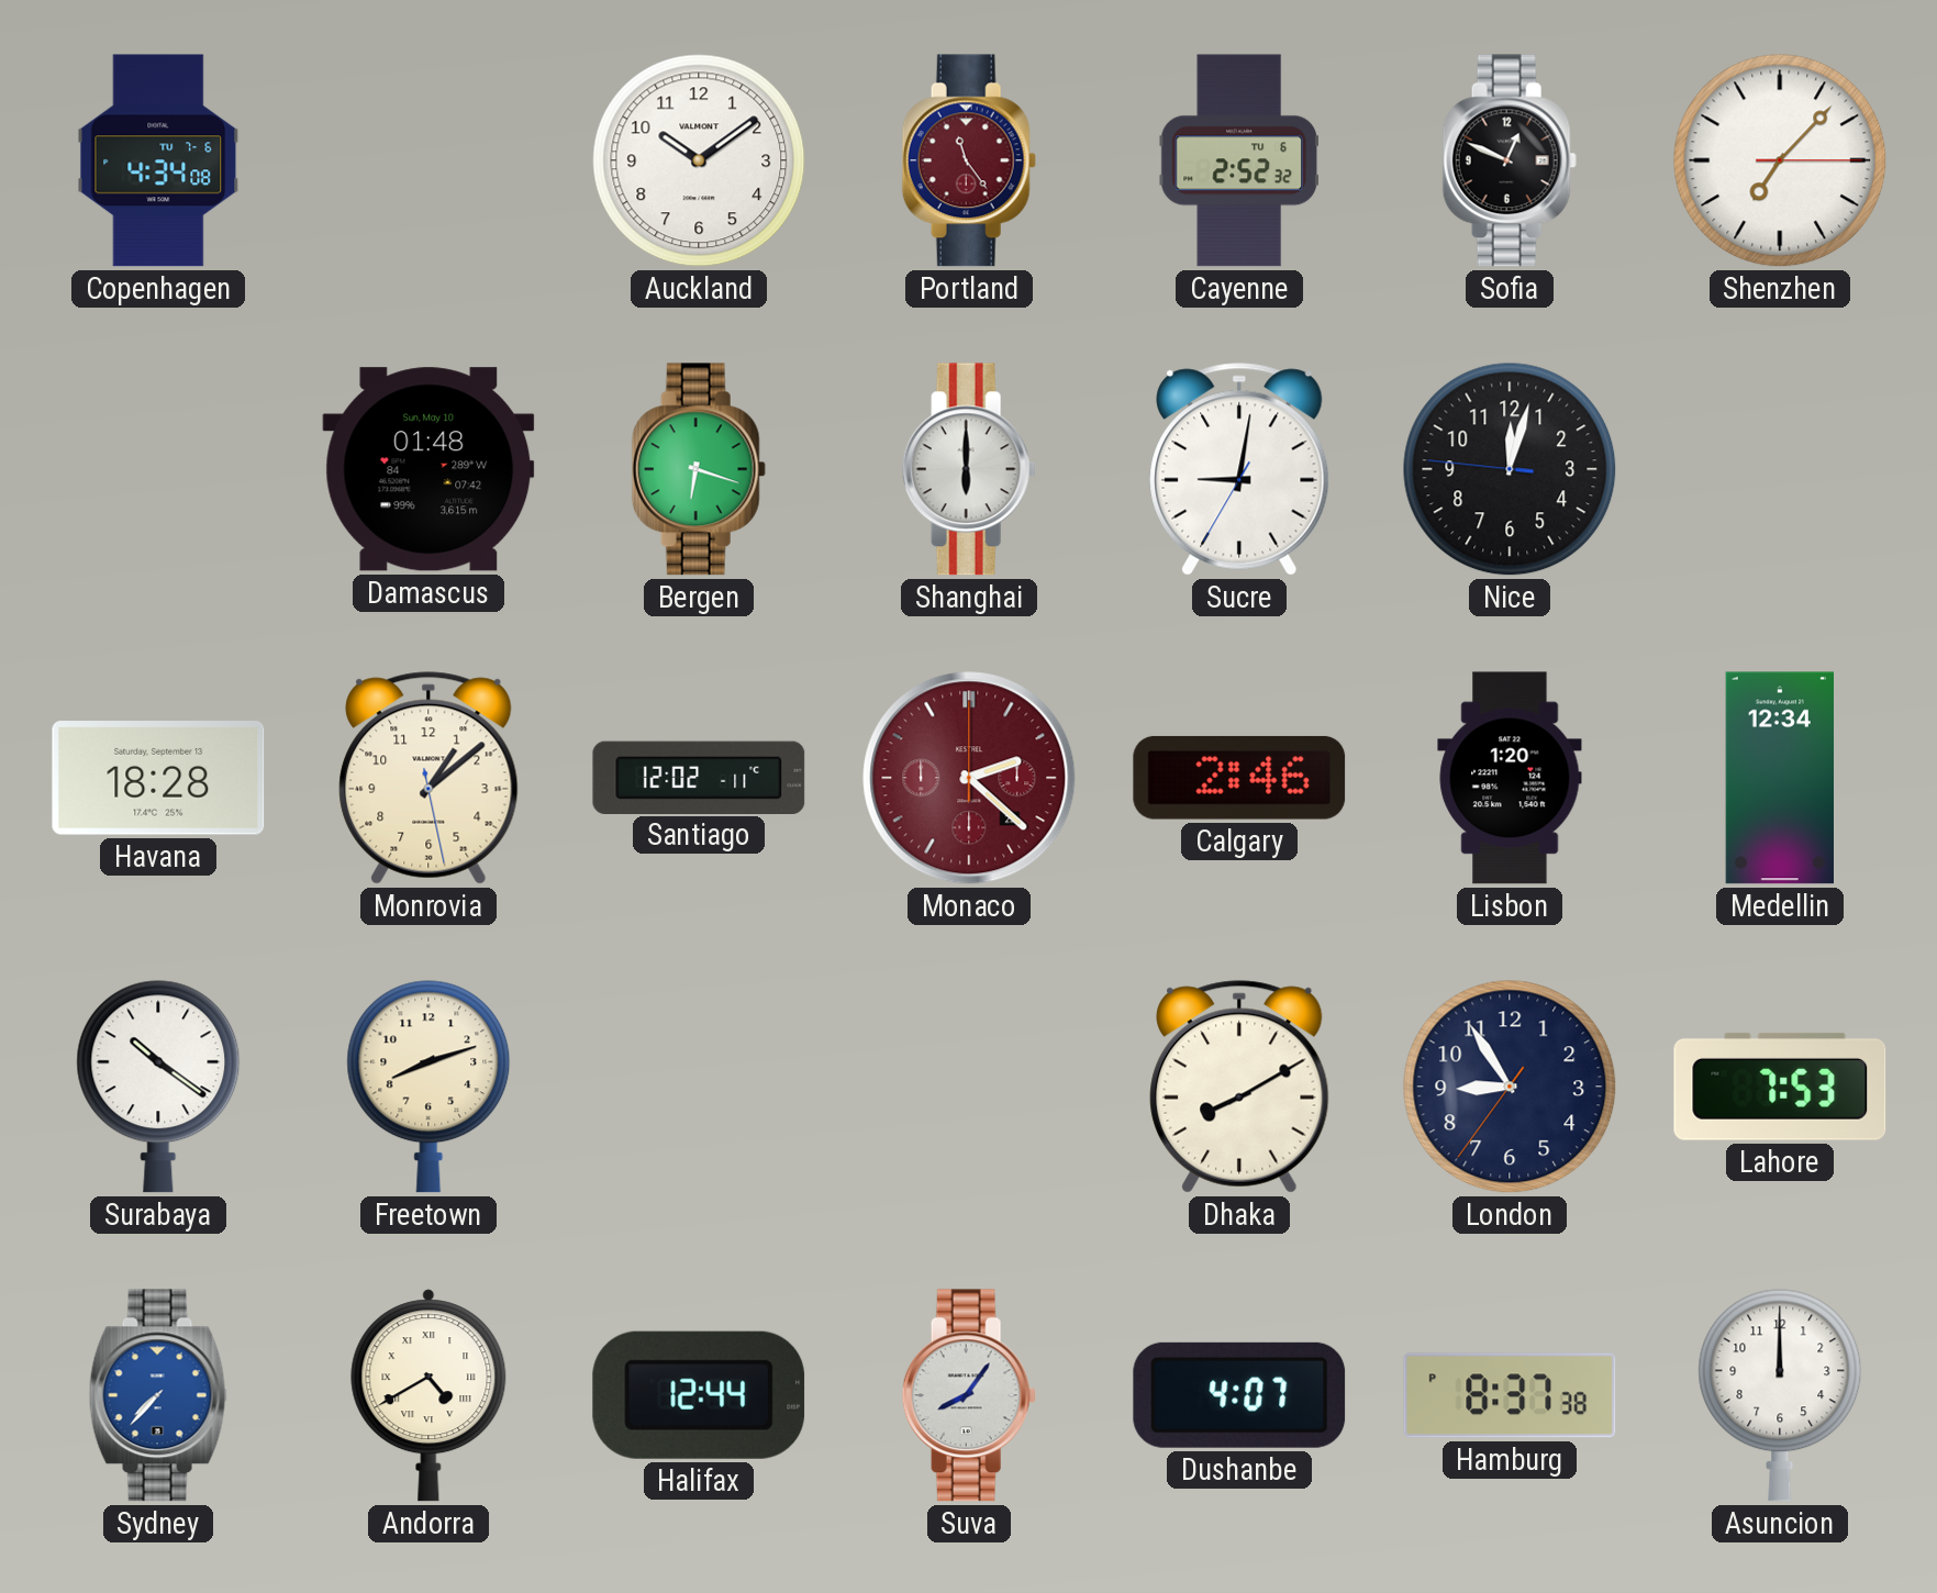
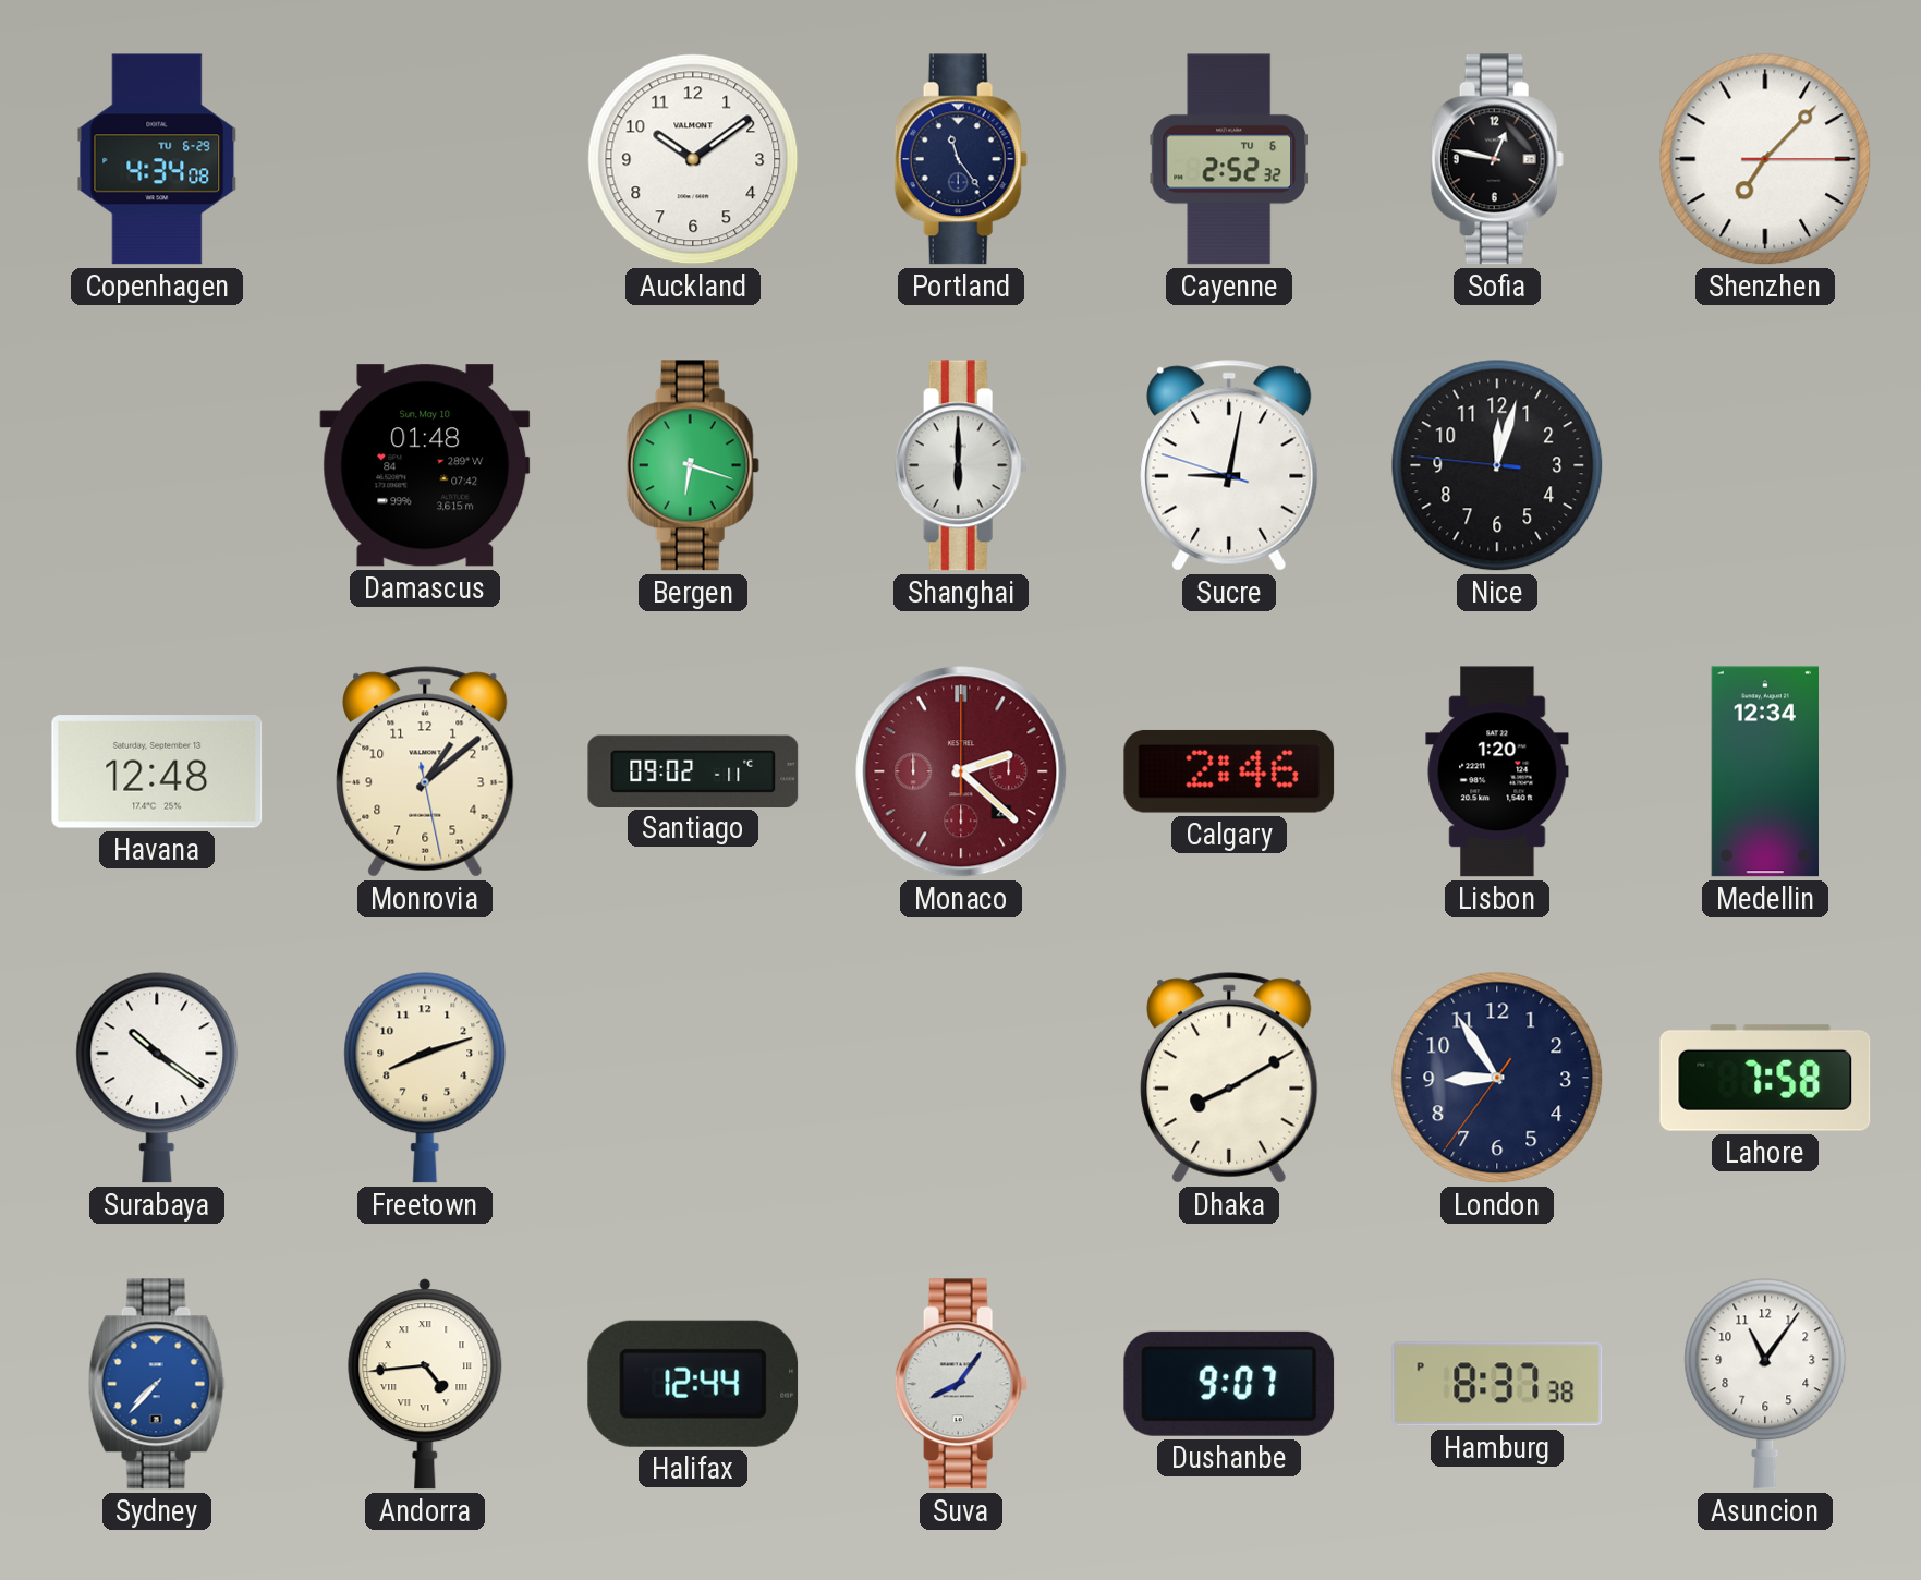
Copenhagen date: TU 7-6 -> TU 6-29
Portland dial: burgundy -> navy
Sofia: 12:49 -> 12:47
Sucre: 9:01:35 -> 9:01:48
Havana: 18:28 -> 12:48
Santiago: 12:02 -> 09:02
Lahore: 7:53 -> 7:58
Andorra: 4:40 -> 4:44
Dushanbe: 4:07 -> 9:07
Asuncion: 12:00 -> 11:06
